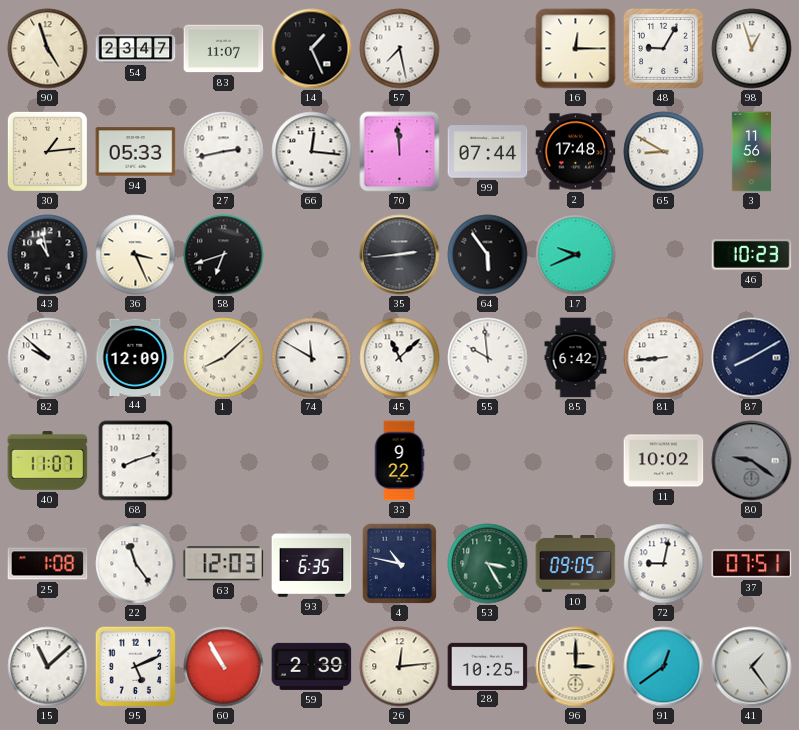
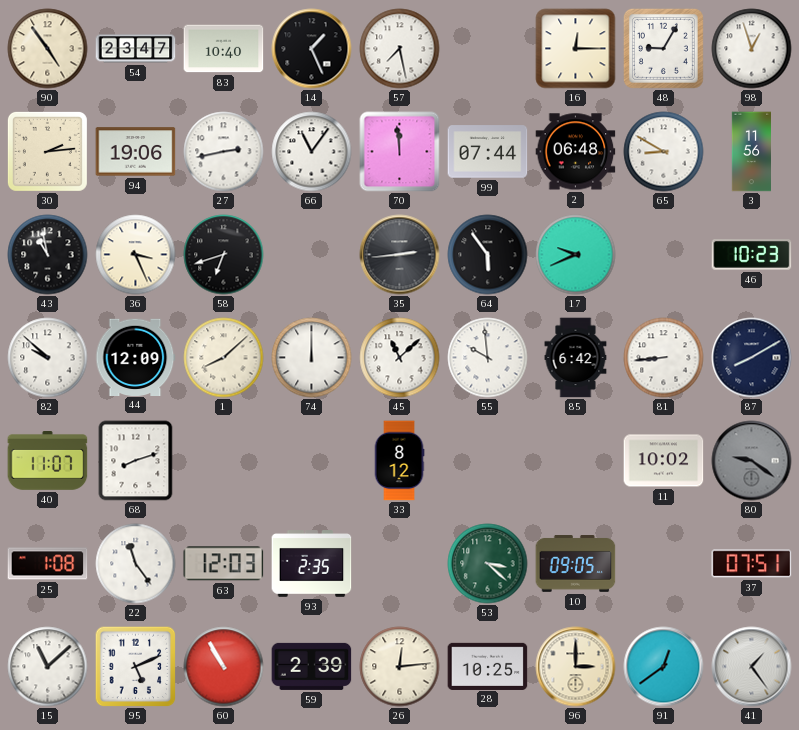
90: 4:57 -> 4:54
83: 11:07 -> 10:40
30: 1:14 -> 2:14
94: 05:33 -> 19:06
66: 12:16 -> 11:06
2: 17:48 -> 06:48
74: 11:50 -> 12:00
33: 9:22 -> 8:12
93: 6:35 -> 2:35
4: 10:47 -> none
53: 3:25 -> 3:22
72: 9:02 -> none
